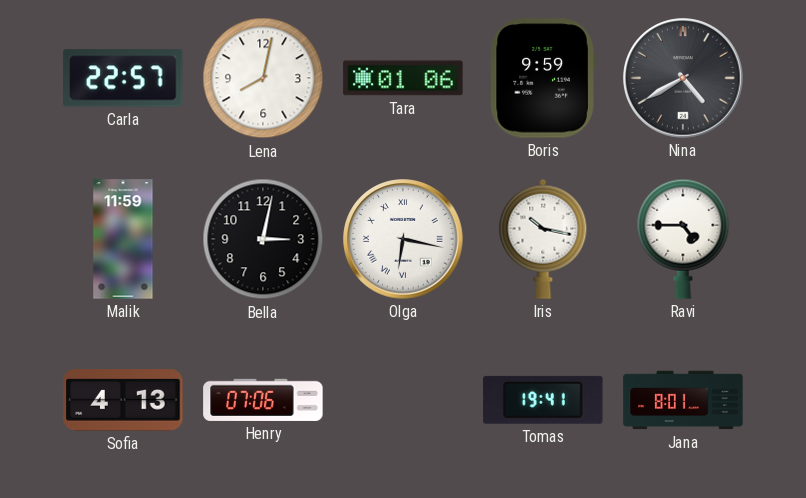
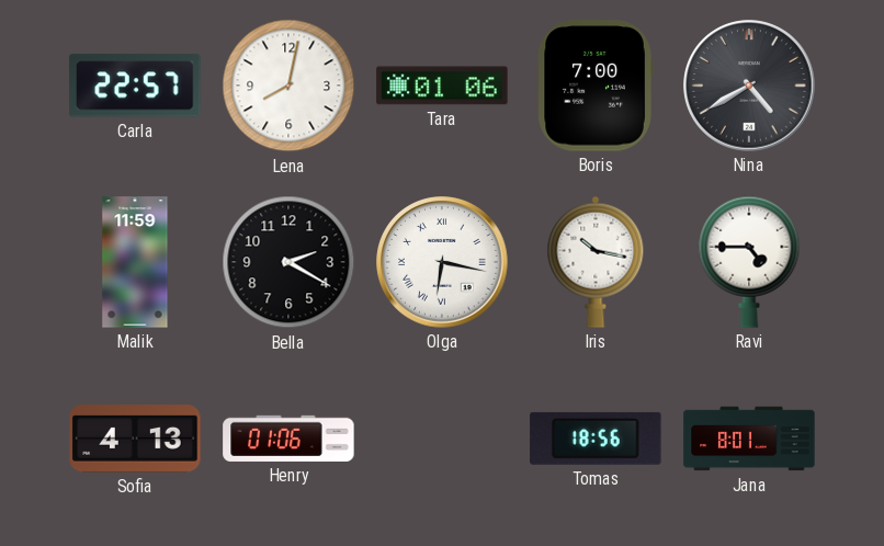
Boris: 9:59 -> 7:00
Bella: 3:02 -> 2:20
Henry: 07:06 -> 01:06
Tomas: 19:41 -> 18:56
